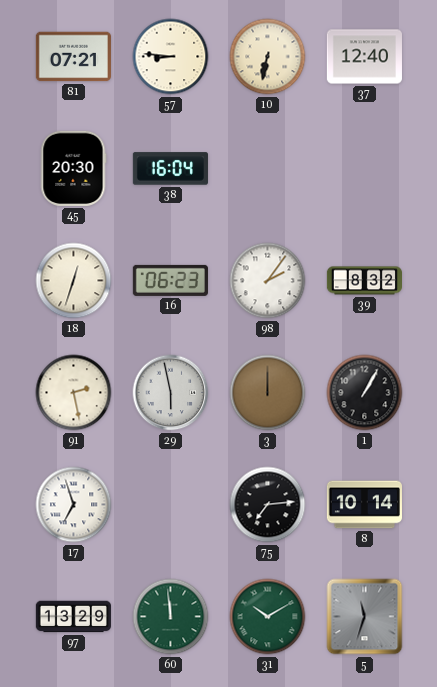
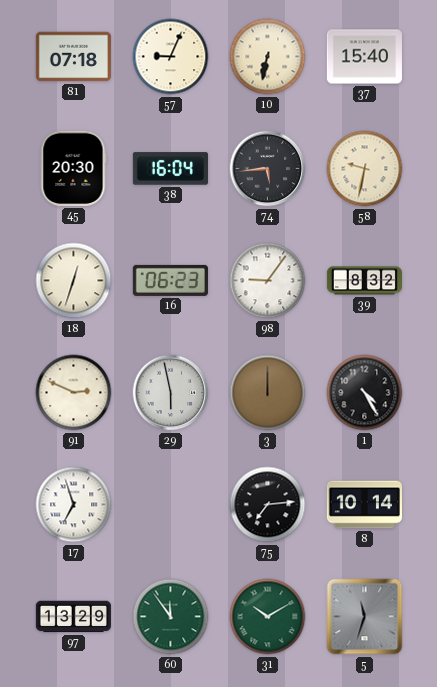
81: 07:21 -> 07:18
57: 8:46 -> 9:04
37: 12:40 -> 15:40
74: none -> 5:44
58: none -> 9:32
98: 2:06 -> 9:06
91: 2:28 -> 2:49
1: 1:05 -> 4:25
60: 11:59 -> 11:54
